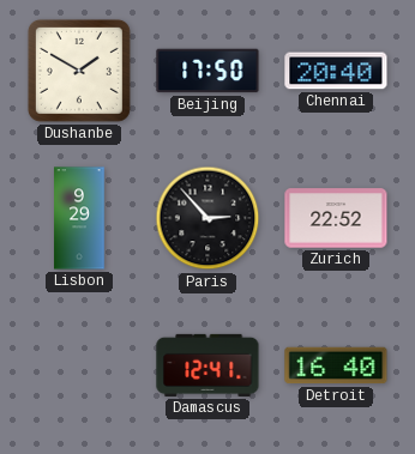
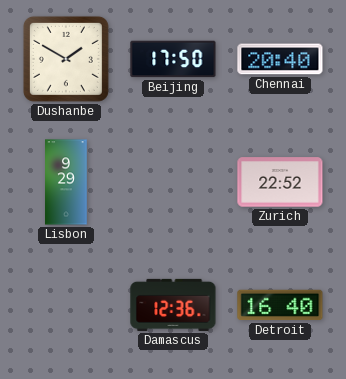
Paris: 2:53 -> none
Damascus: 12:41 -> 12:36
